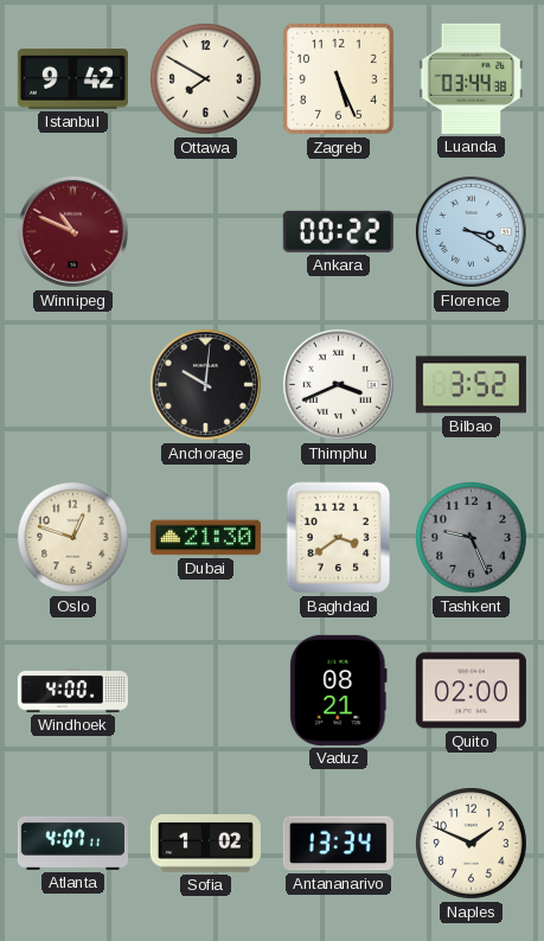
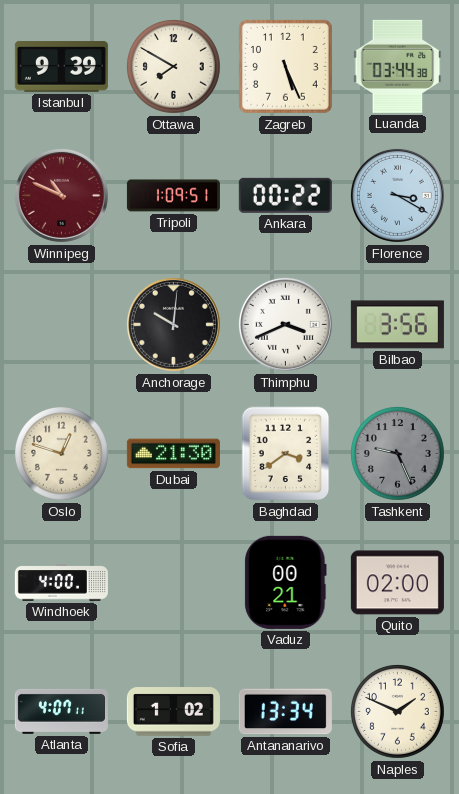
Istanbul: 9:42 -> 9:39
Tripoli: none -> 1:09
Bilbao: 3:52 -> 3:56
Vaduz: 08:21 -> 00:21
